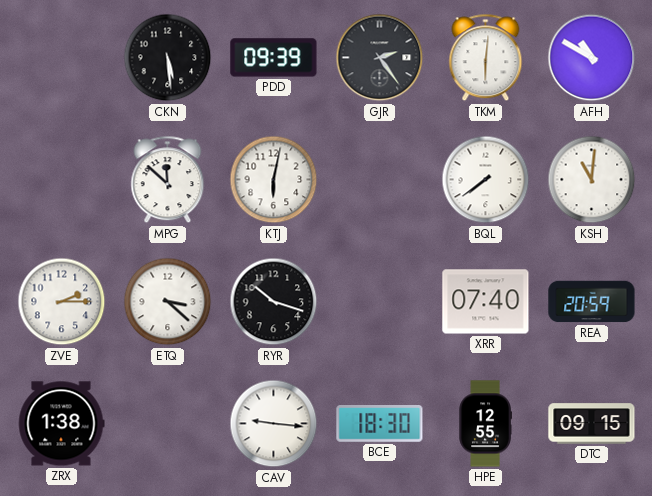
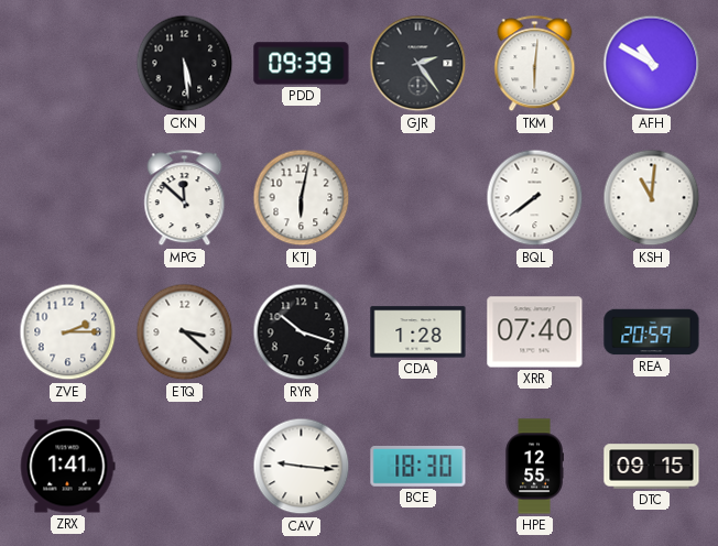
CDA: none -> 1:28
ZRX: 1:38 -> 1:41
